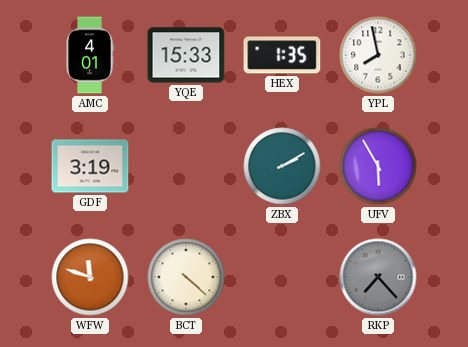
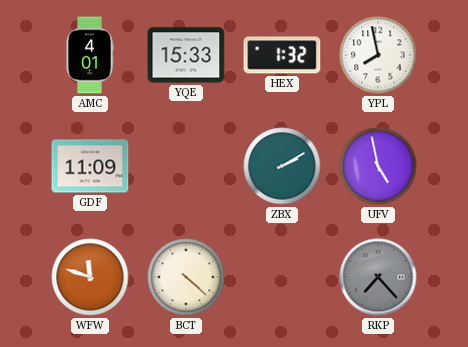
HEX: 1:35 -> 1:32
GDF: 3:19 -> 11:09
UFV: 5:55 -> 4:58
